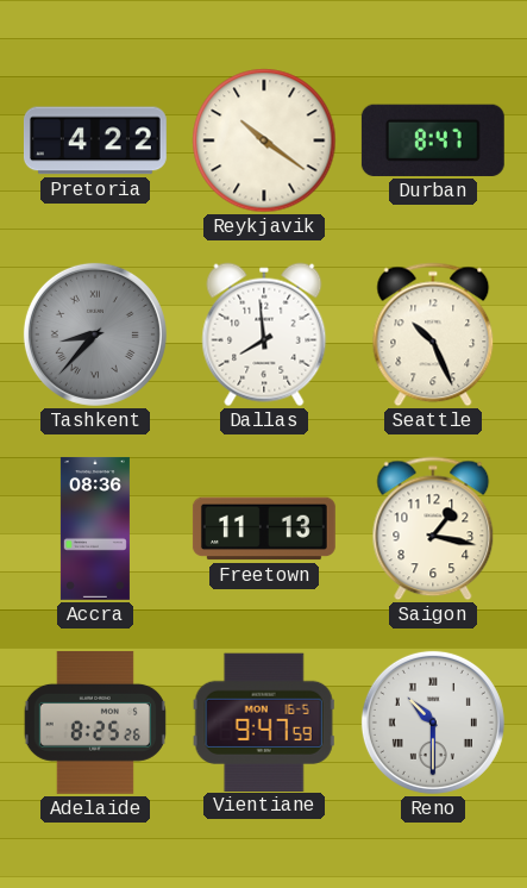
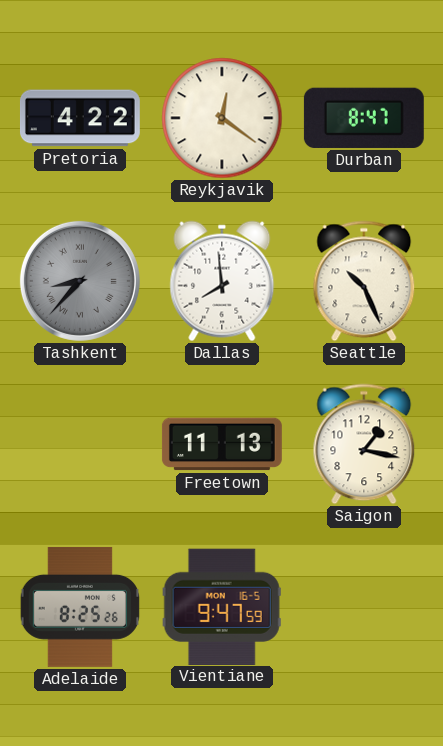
Reykjavik: 10:21 -> 12:21
Accra: 08:36 -> none
Reno: 10:30 -> none
